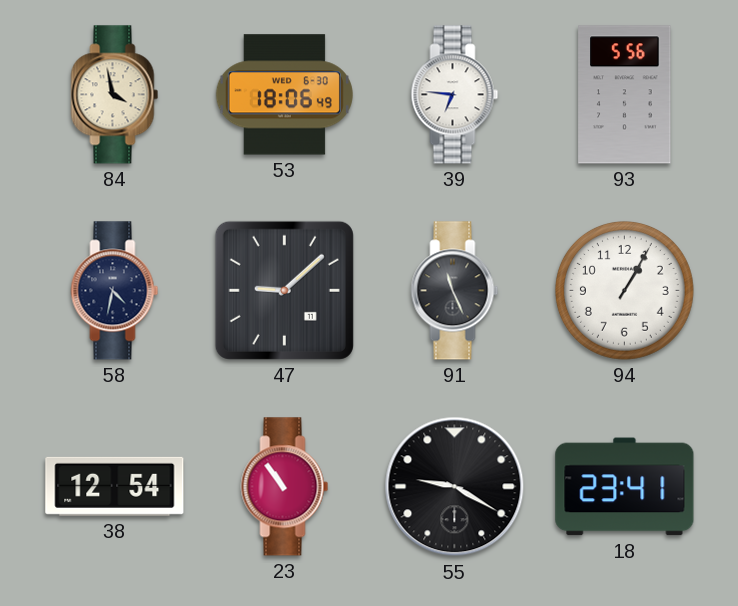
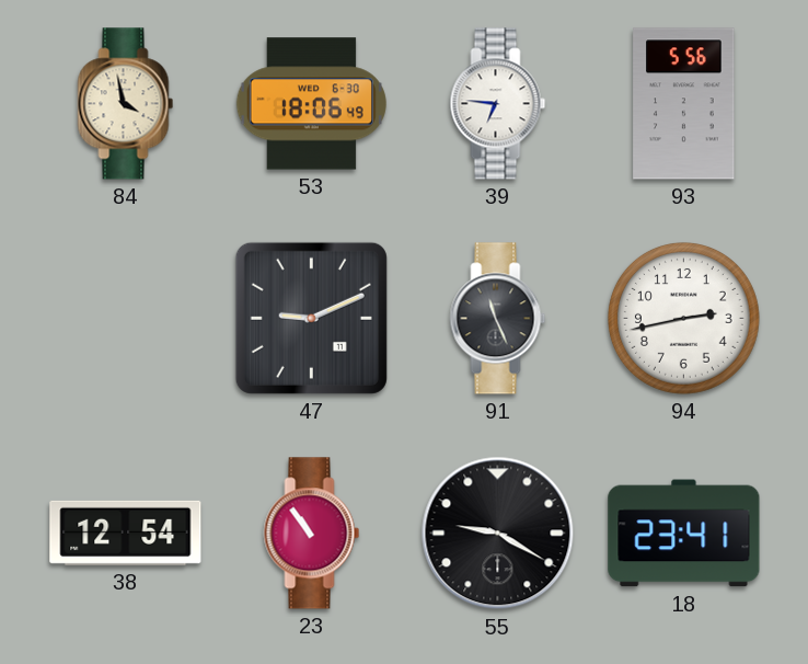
58: 4:32 -> none
47: 9:08 -> 9:11
94: 1:05 -> 2:43
